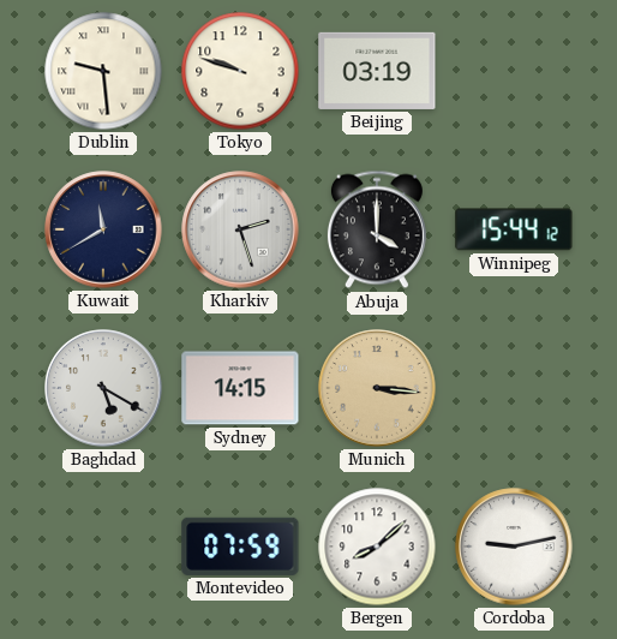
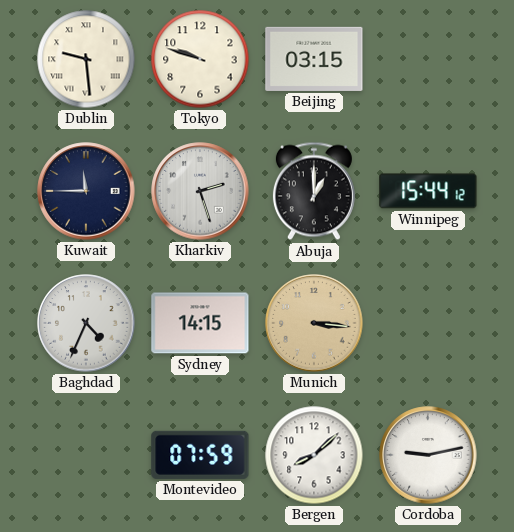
Beijing: 03:19 -> 03:15
Kuwait: 11:40 -> 11:45
Abuja: 4:00 -> 1:00
Baghdad: 5:20 -> 4:34
